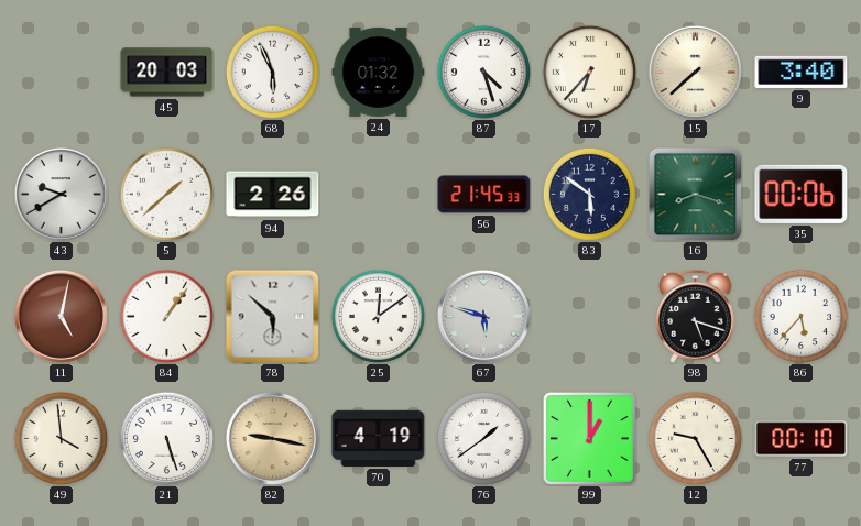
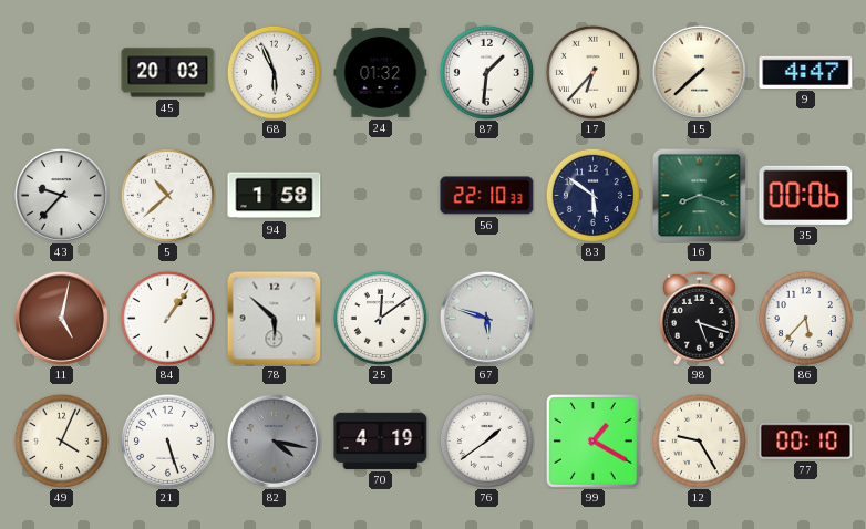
87: 4:27 -> 1:31
9: 3:40 -> 4:47
43: 9:40 -> 9:37
5: 1:38 -> 10:38
94: 2:26 -> 1:58
56: 21:45 -> 22:10
49: 3:59 -> 4:04
82: 9:17 -> 4:17
82 dial: champagne -> grey
99: 1:00 -> 1:20
